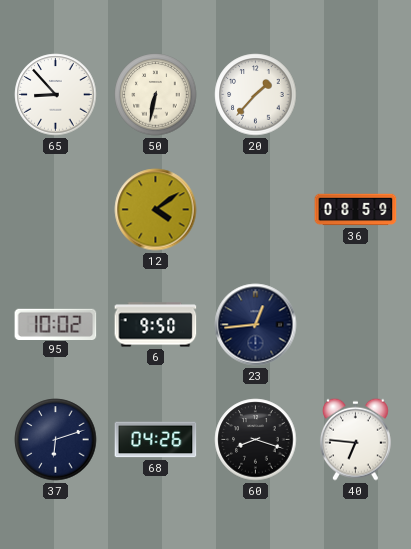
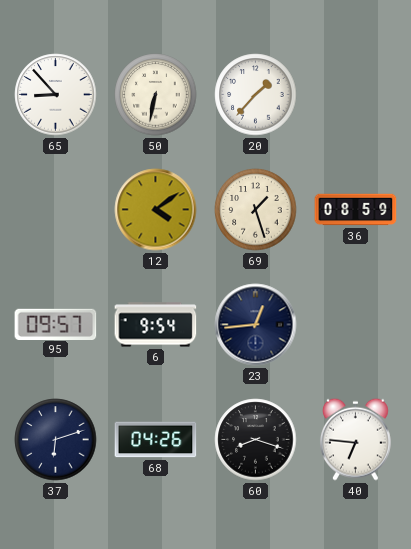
69: none -> 1:27
95: 10:02 -> 09:57
6: 9:50 -> 9:54
